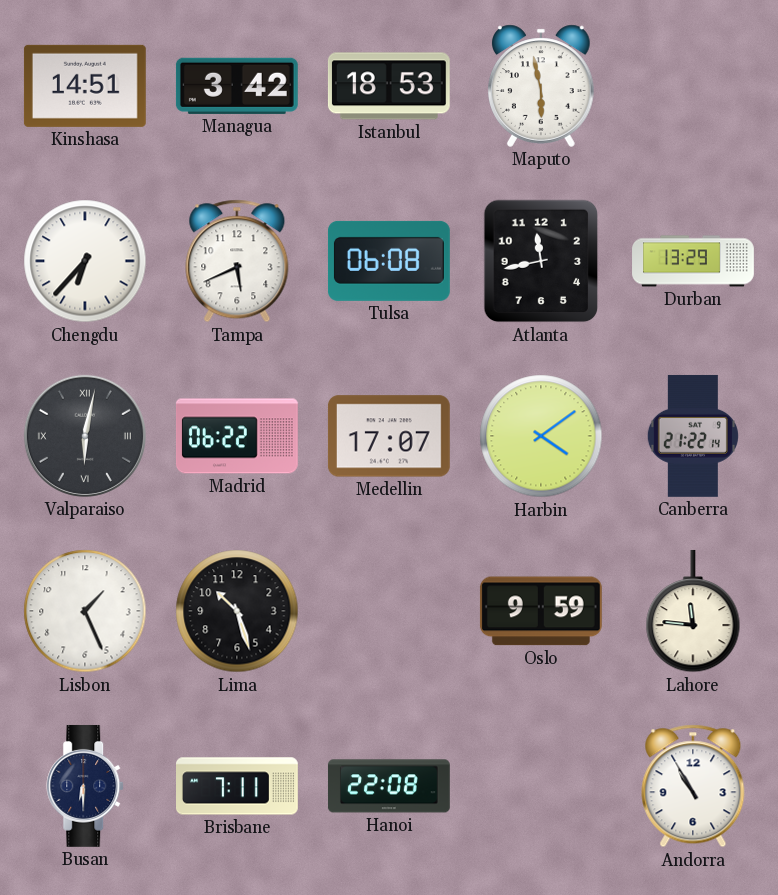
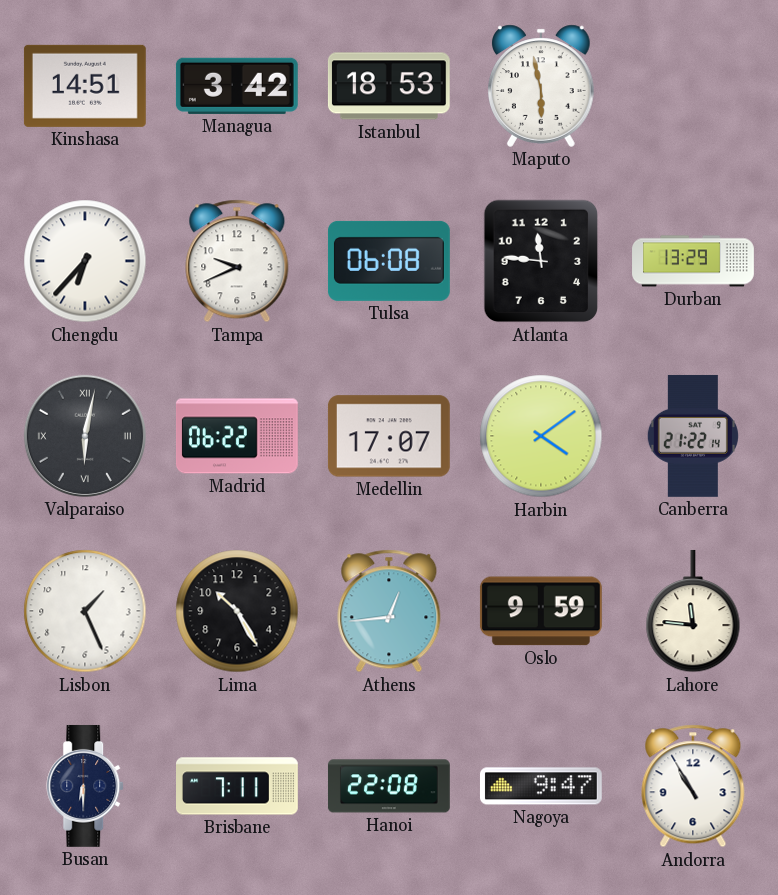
Tampa: 5:41 -> 9:41
Atlanta: 11:43 -> 11:46
Lima: 10:27 -> 10:25
Athens: none -> 12:44
Nagoya: none -> 9:47
